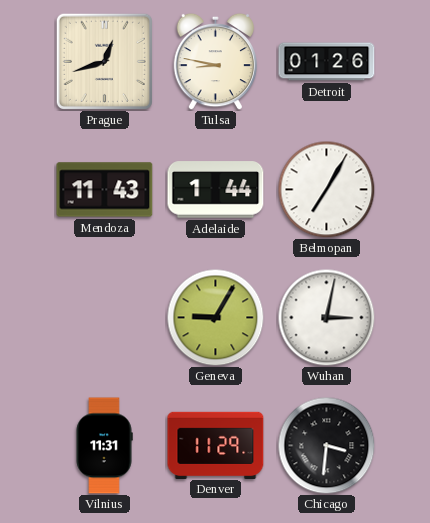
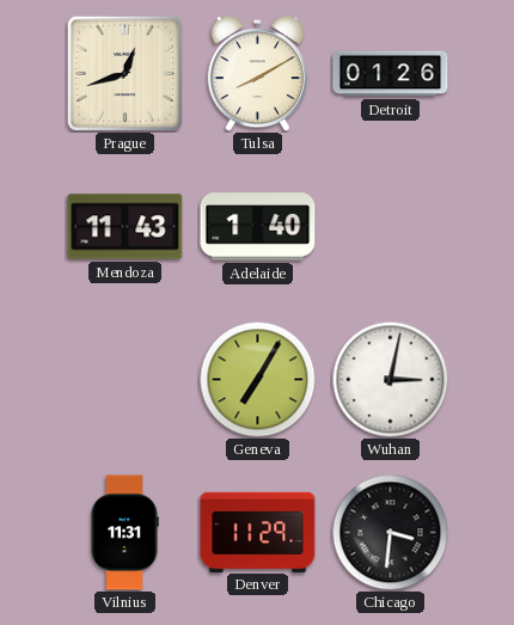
Tulsa: 8:47 -> 8:10
Adelaide: 1:44 -> 1:40
Belmopan: 7:05 -> none
Geneva: 9:05 -> 7:05
